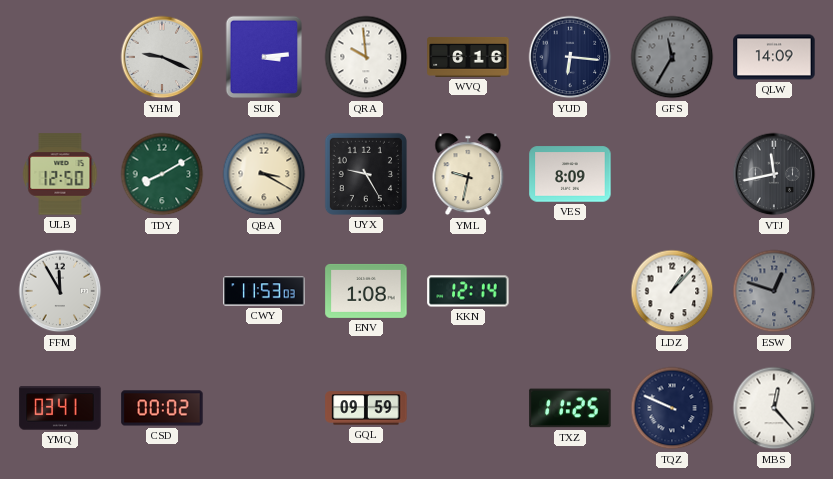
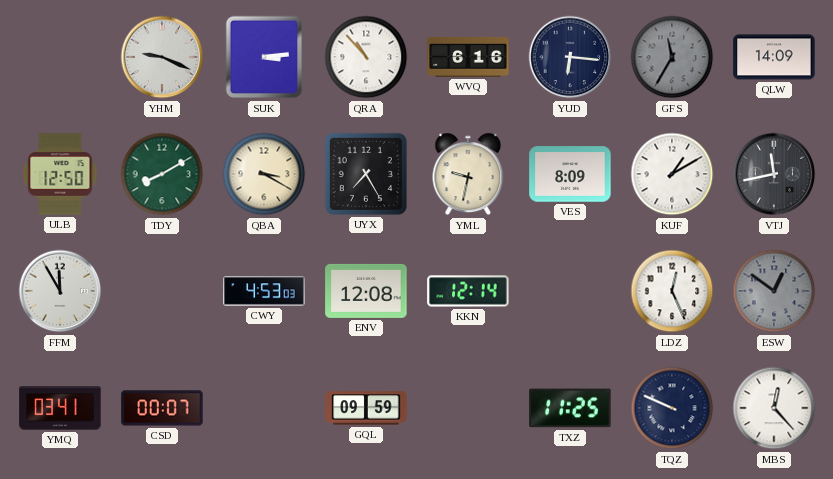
QRA: 9:59 -> 10:53
UYX: 9:25 -> 7:25
KUF: none -> 1:10
CWY: 11:53 -> 4:53
ENV: 1:08 -> 12:08
LDZ: 1:07 -> 12:26
ESW: 12:48 -> 12:51
CSD: 00:02 -> 00:07
